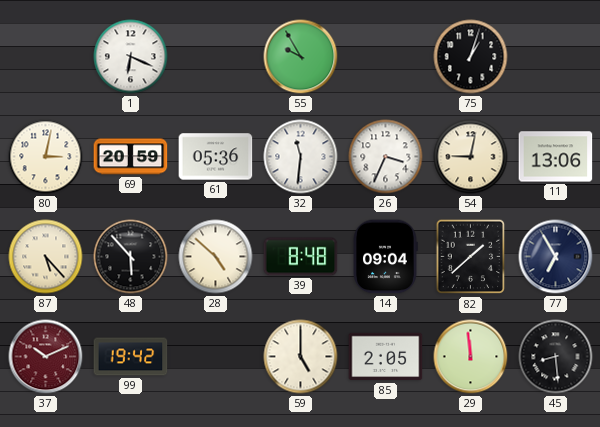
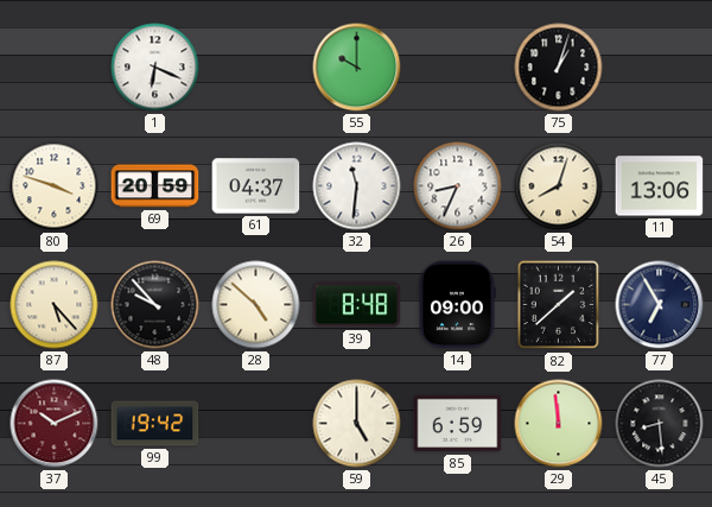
55: 9:55 -> 10:00
80: 3:02 -> 3:48
61: 05:36 -> 04:37
26: 3:34 -> 8:34
54: 9:02 -> 8:03
48: 5:53 -> 9:53
14: 09:04 -> 09:00
85: 2:05 -> 6:59
